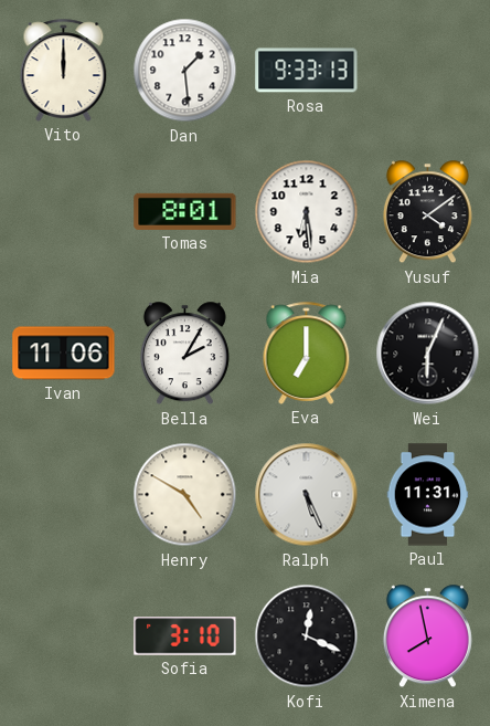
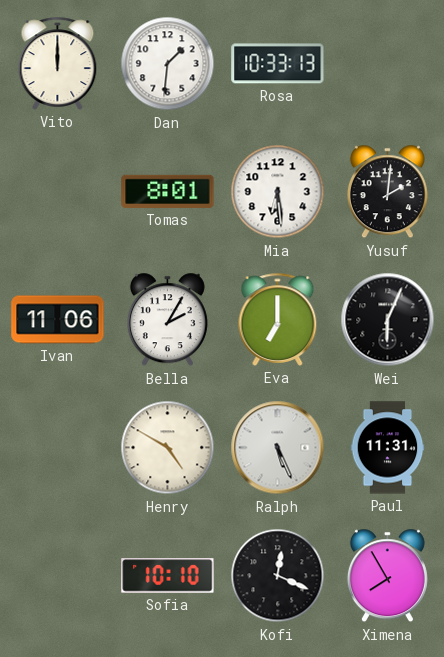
Dan: 1:29 -> 1:31
Rosa: 9:33 -> 10:33
Yusuf: 4:09 -> 2:01
Sofia: 3:10 -> 10:10
Ximena: 7:58 -> 7:55
